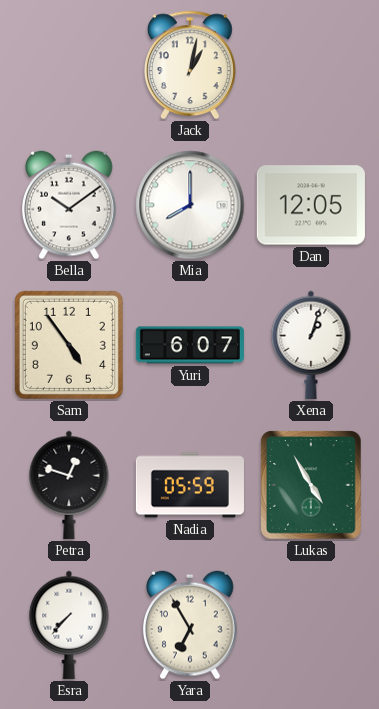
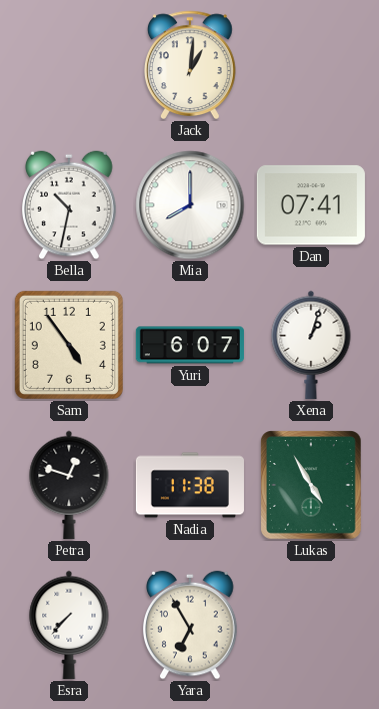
Jack: 1:02 -> 1:01
Bella: 10:09 -> 10:32
Dan: 12:05 -> 07:41
Nadia: 05:59 -> 11:38
